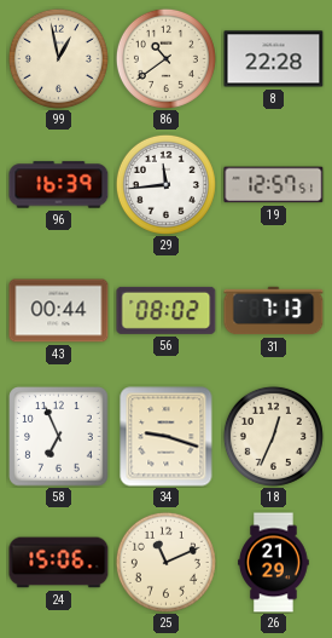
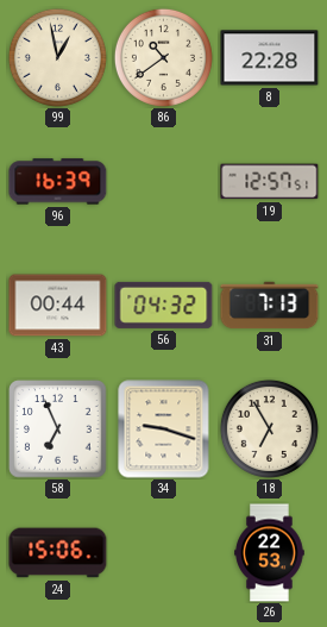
29: 11:44 -> none
56: 08:02 -> 04:32
18: 12:34 -> 6:55
25: 11:11 -> none
26: 21:29 -> 22:53
